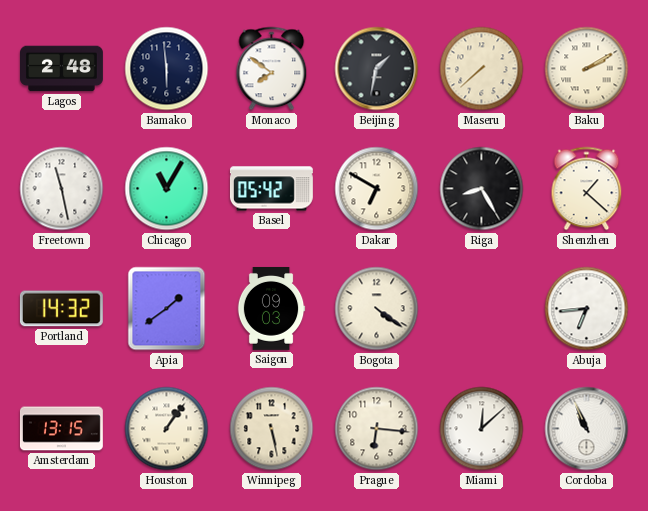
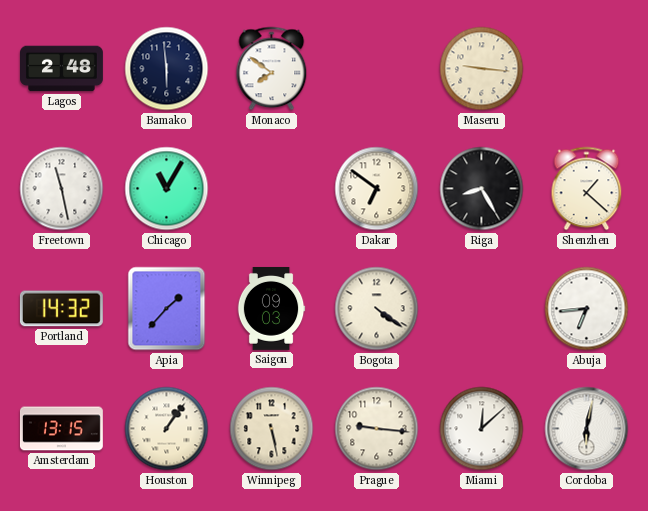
Beijing: 1:32 -> none
Maseru: 7:38 -> 9:16
Baku: 2:10 -> none
Basel: 05:42 -> none
Dakar: 6:50 -> 6:51
Apia: 1:39 -> 1:37
Prague: 6:16 -> 9:16
Cordoba: 10:56 -> 6:02
